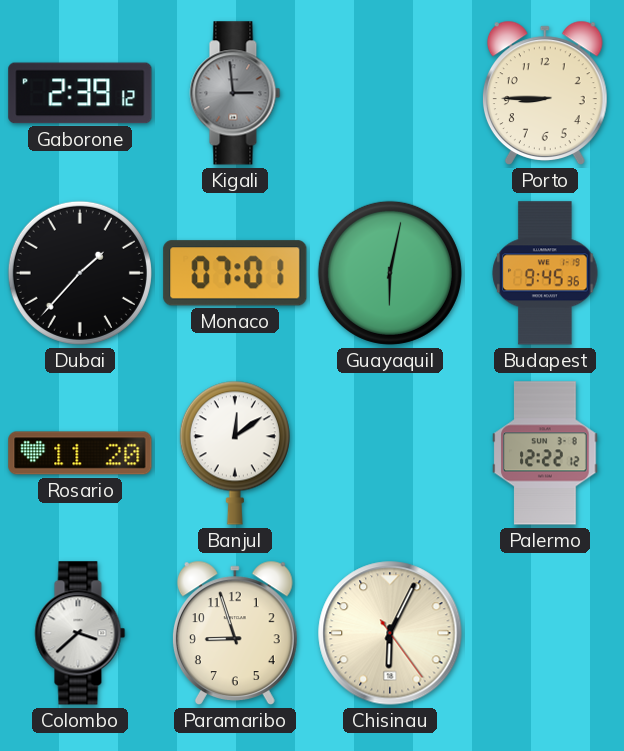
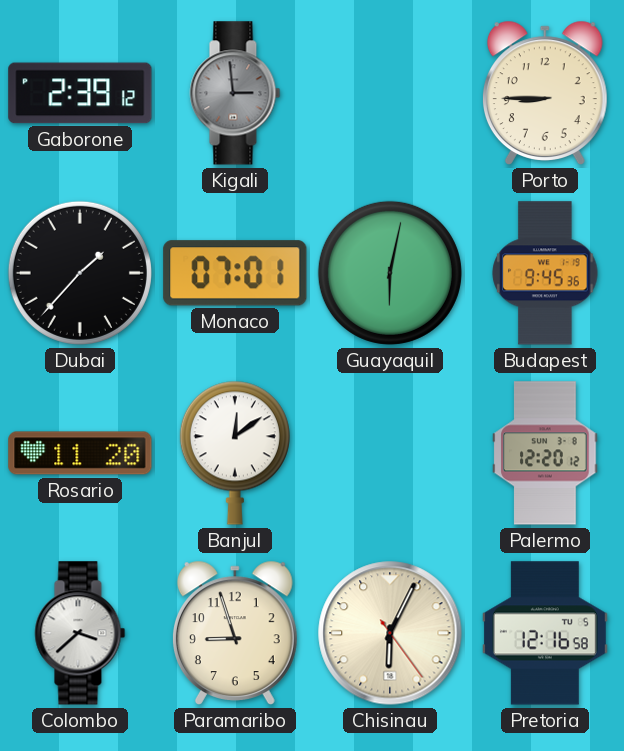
Palermo: 12:22 -> 12:20
Pretoria: none -> 12:16
